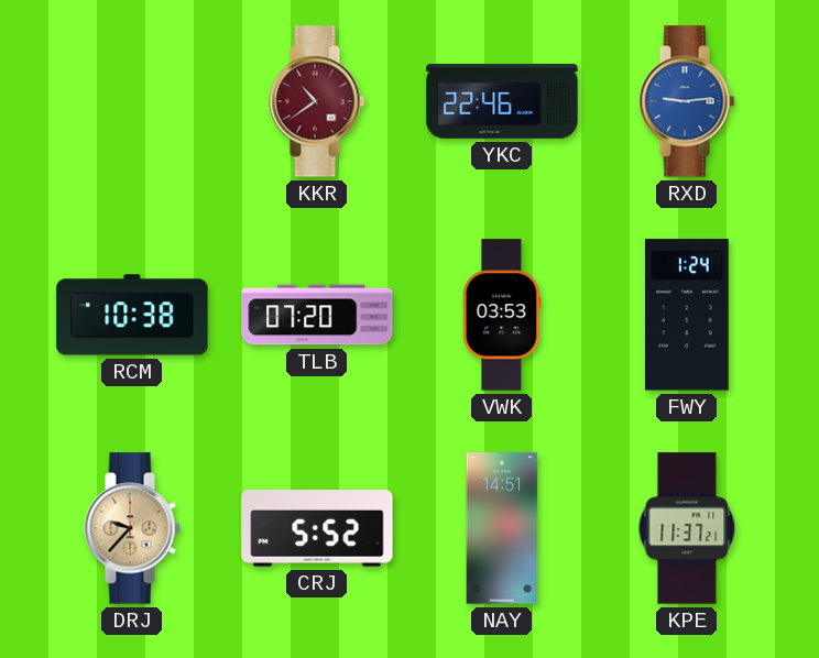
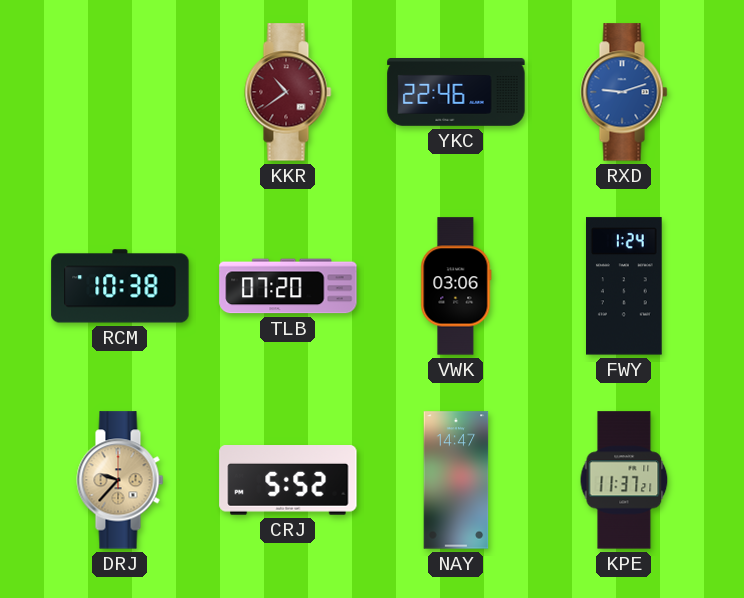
RXD: 9:14 -> 9:12
VWK: 03:53 -> 03:06
NAY: 14:51 -> 14:47
